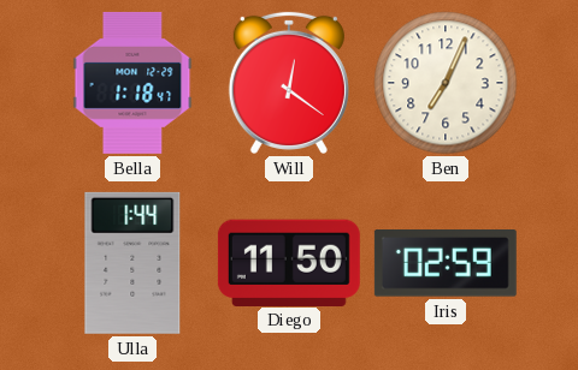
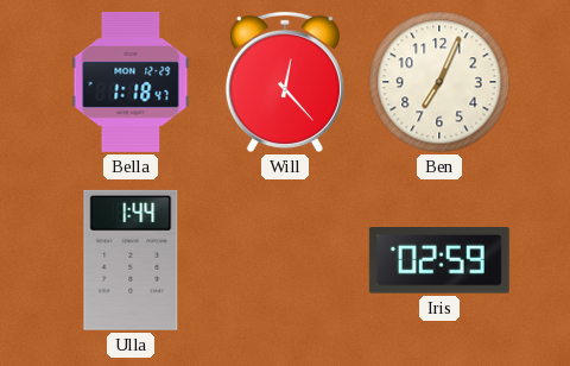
Will: 12:21 -> 12:23
Diego: 11:50 -> none
